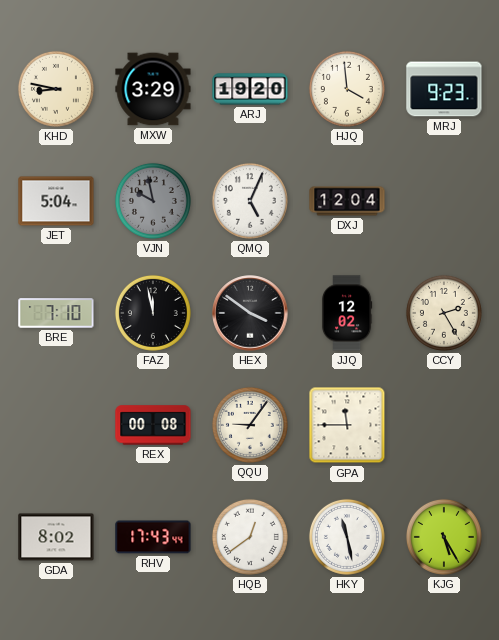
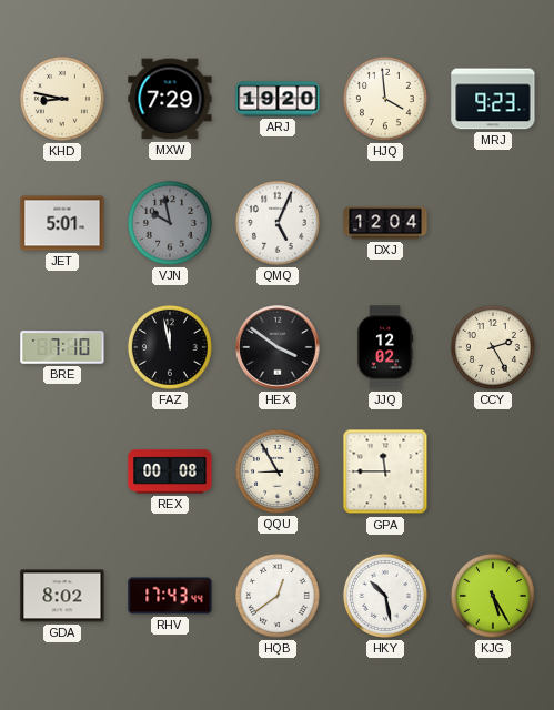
MXW: 3:29 -> 7:29
JET: 5:04 -> 5:01
QQU: 9:06 -> 8:55
HKY: 11:28 -> 10:28
